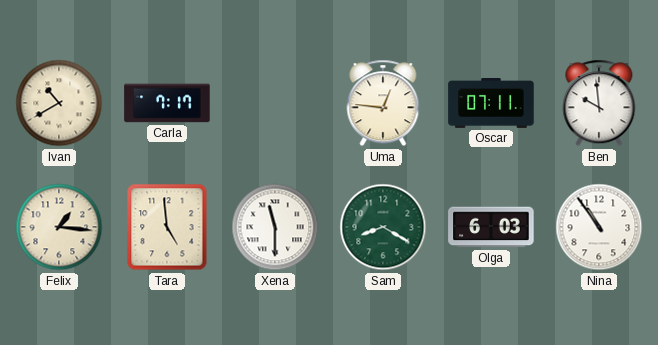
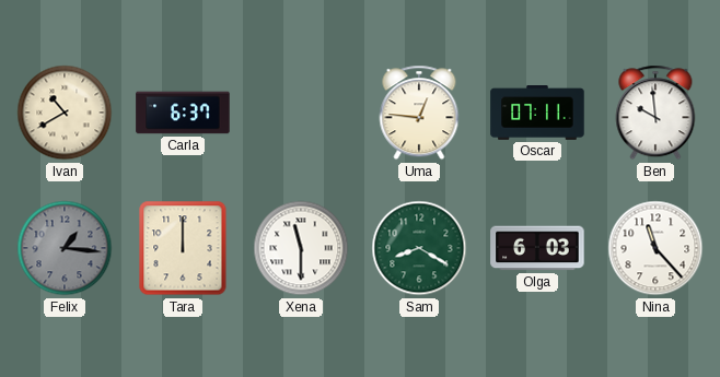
Carla: 7:17 -> 6:37
Felix dial: cream -> grey
Tara: 4:59 -> 12:00
Nina: 10:54 -> 11:23
